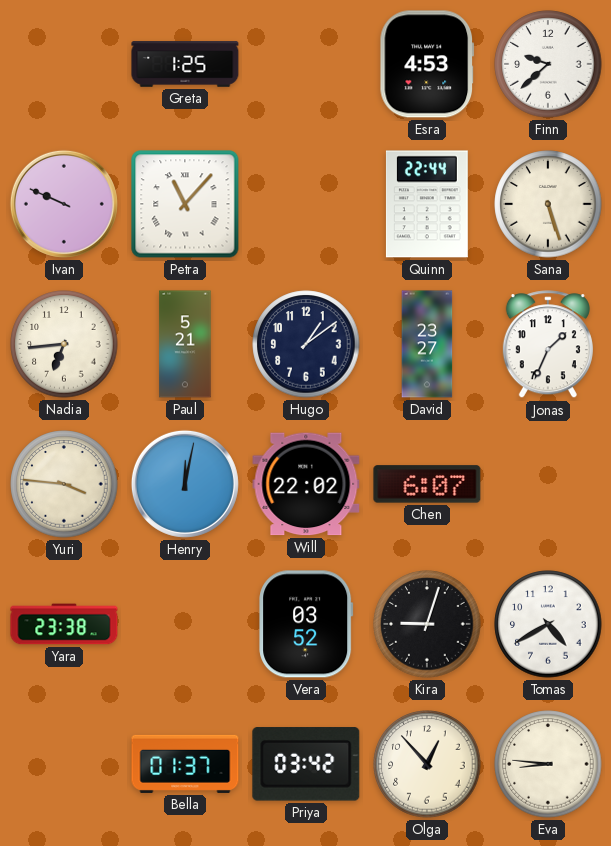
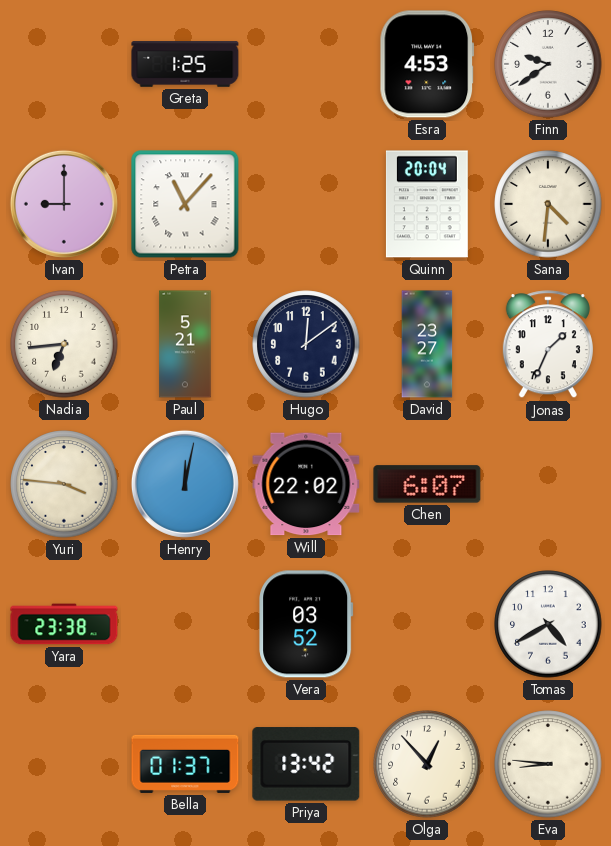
Finn: 9:38 -> 9:39
Ivan: 9:49 -> 9:00
Quinn: 22:44 -> 20:04
Sana: 5:27 -> 4:31
Hugo: 1:09 -> 12:09
Kira: 9:03 -> none
Priya: 03:42 -> 13:42
